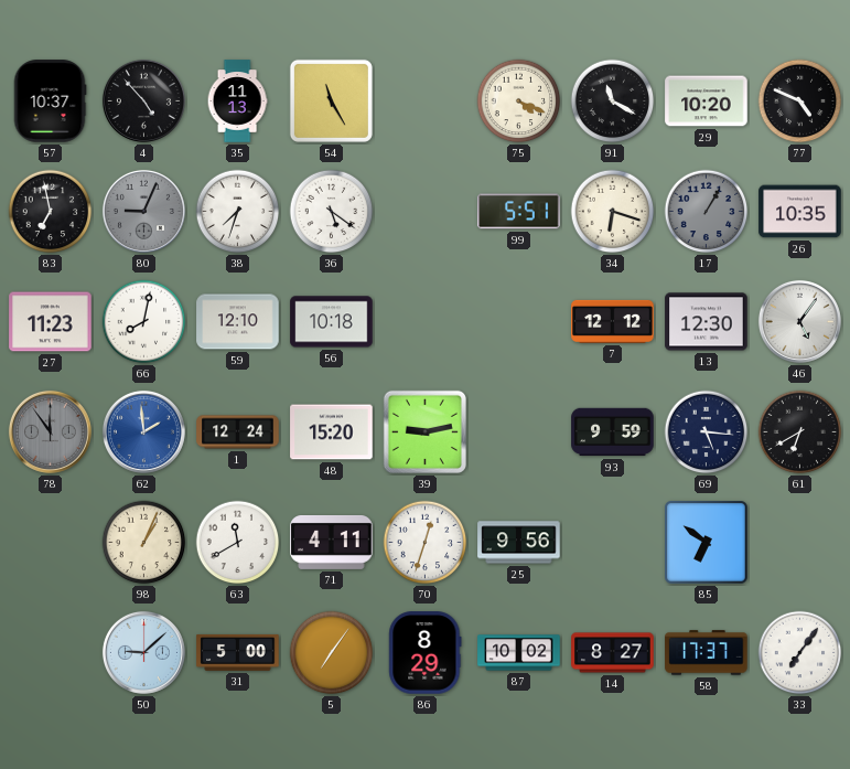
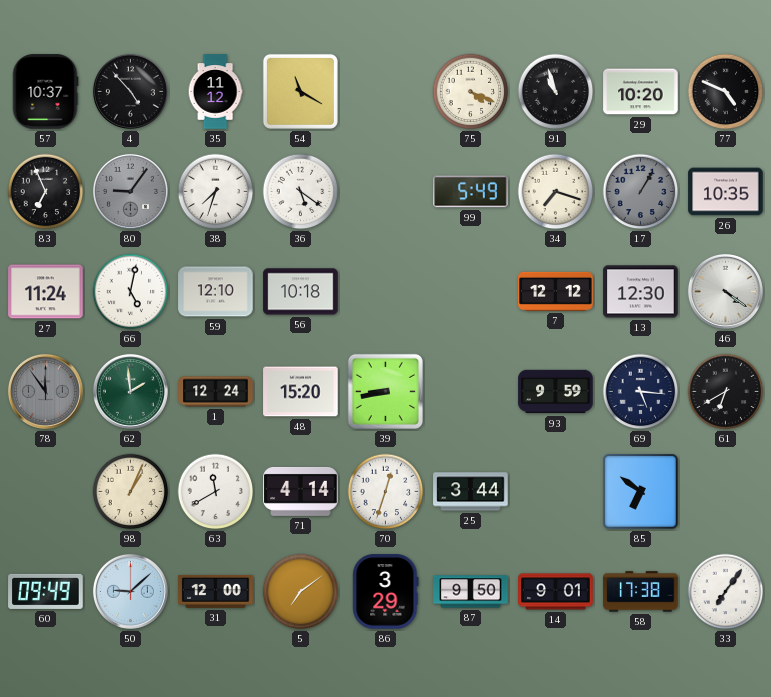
35: 11:13 -> 11:12
54: 11:25 -> 11:20
91: 11:20 -> 10:57
83: 6:58 -> 6:56
80: 9:04 -> 9:06
99: 5:51 -> 5:49
34: 6:18 -> 7:18
27: 11:23 -> 11:24
66: 8:02 -> 5:02
46: 5:06 -> 4:21
62 dial: blue -> green
39: 9:13 -> 8:43
71: 4:11 -> 4:14
25: 9:56 -> 3:44
60: none -> 09:49
31: 5:00 -> 12:00
5: 7:06 -> 7:09
86: 8:29 -> 3:29
87: 10:02 -> 9:50
14: 8:27 -> 9:01
58: 17:37 -> 17:38
